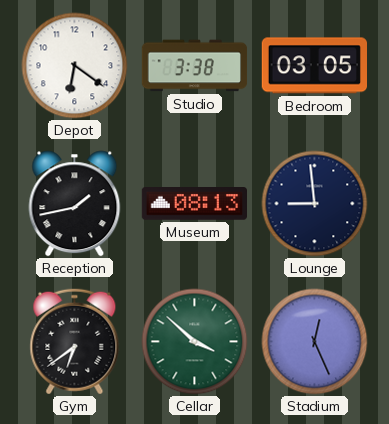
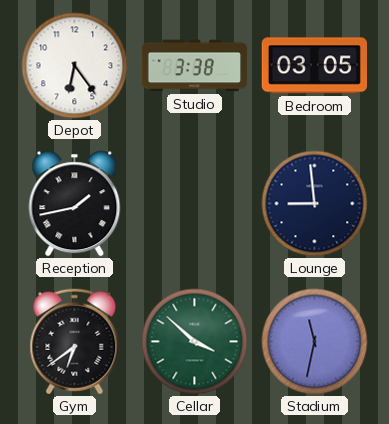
Depot: 6:21 -> 6:24
Museum: 08:13 -> none
Stadium: 12:26 -> 11:32
